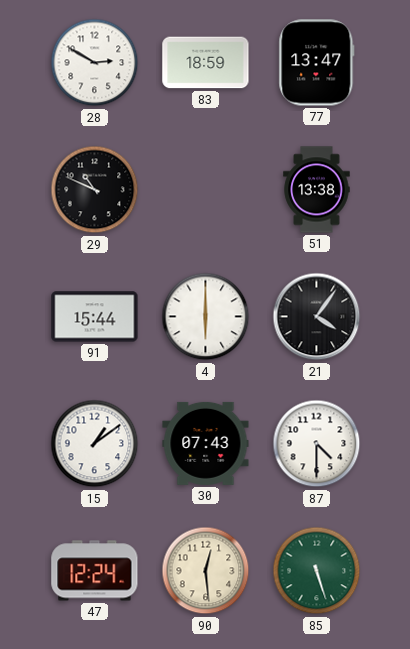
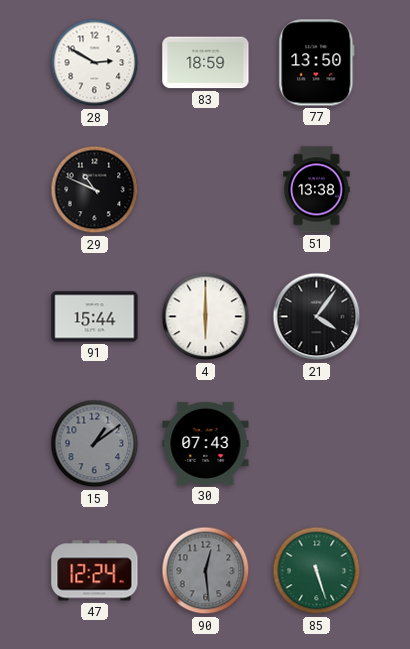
77: 13:47 -> 13:50
15 dial: white -> grey
87: 4:30 -> none
90 dial: cream -> grey
